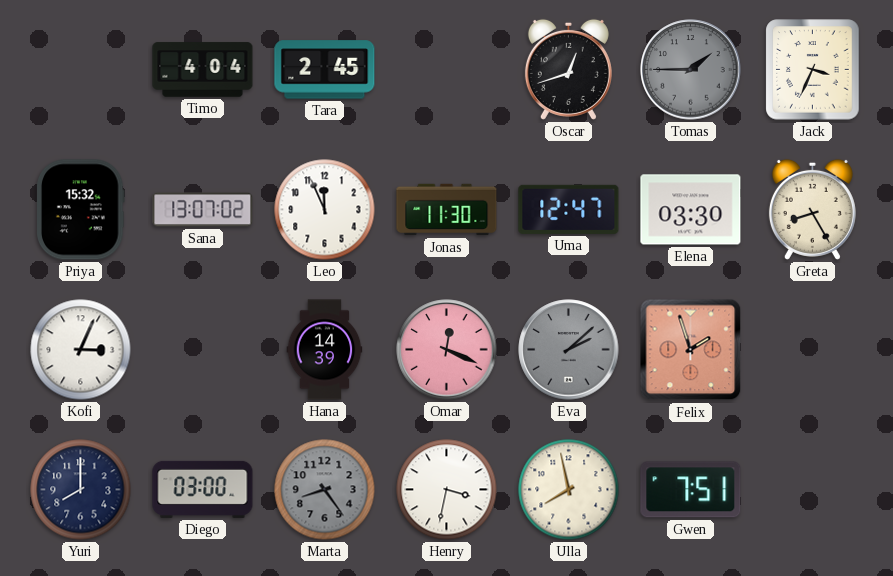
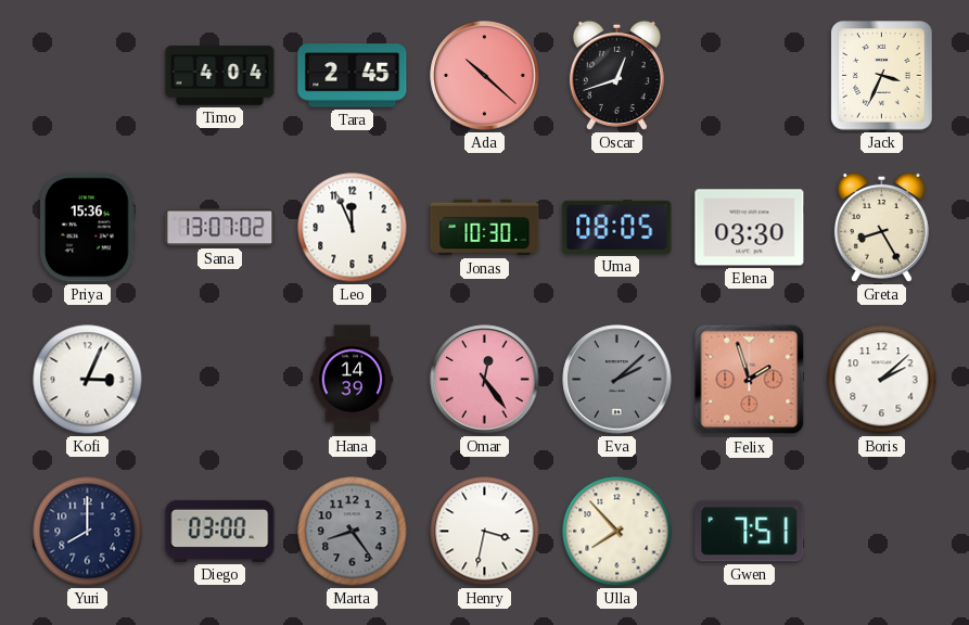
Ada: none -> 10:22
Tomas: 1:45 -> none
Priya: 15:32 -> 15:36
Jonas: 11:30 -> 10:30
Uma: 12:47 -> 08:05
Omar: 12:19 -> 12:24
Boris: none -> 2:08
Ulla: 7:58 -> 7:53
